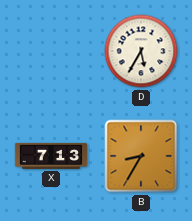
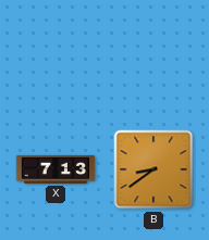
D: 5:35 -> none
B: 8:35 -> 8:39
